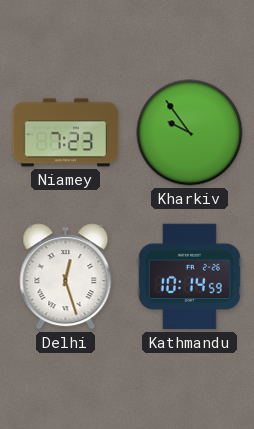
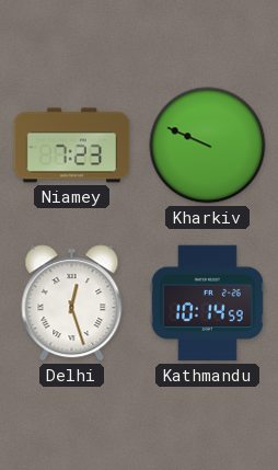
Kharkiv: 9:54 -> 9:49
